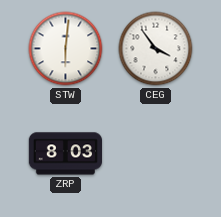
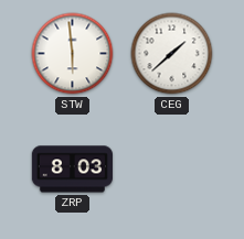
STW: 6:01 -> 5:59
CEG: 3:54 -> 1:38
